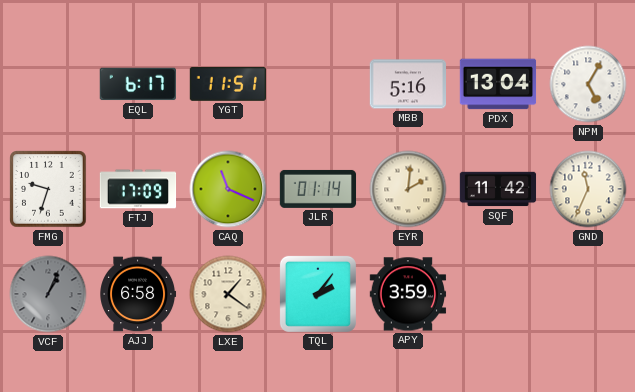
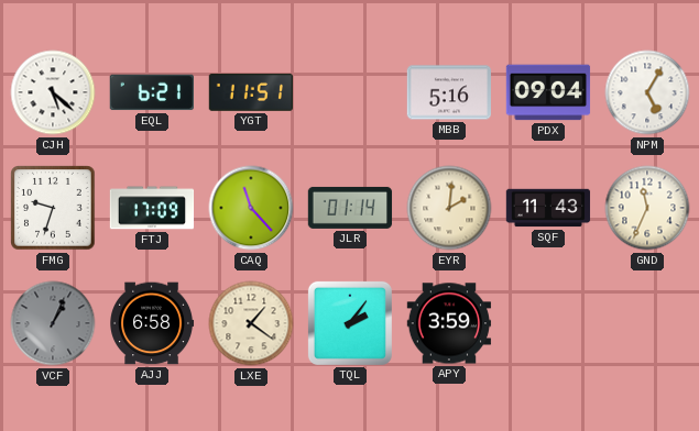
CJH: none -> 5:22
EQL: 6:17 -> 6:21
PDX: 13:04 -> 09:04
CAQ: 11:19 -> 11:23
SQF: 11:42 -> 11:43
